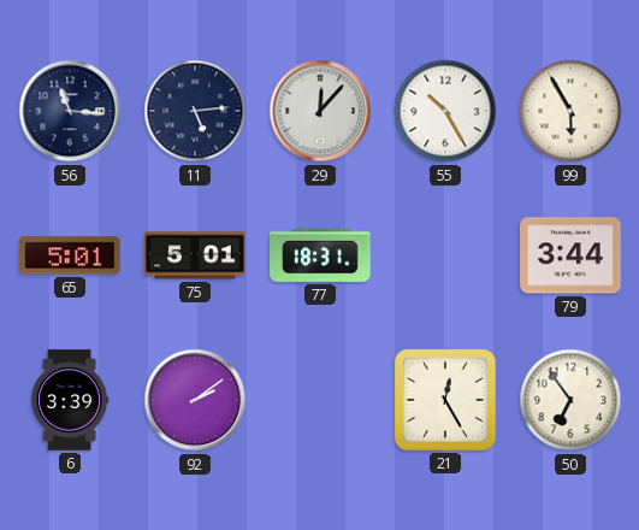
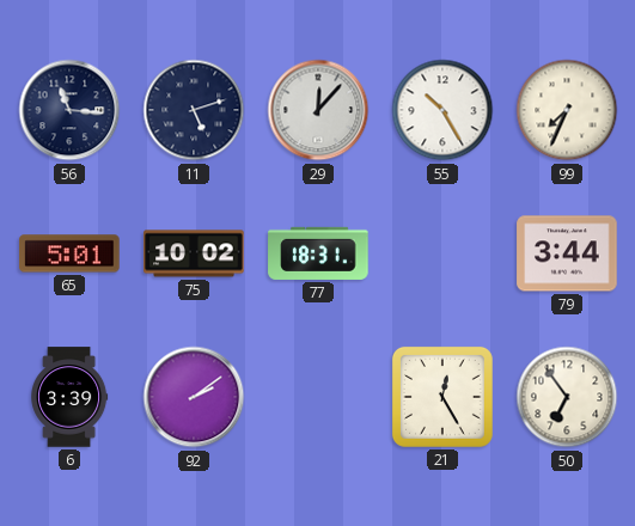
11: 5:14 -> 5:12
99: 5:55 -> 7:34
75: 5:01 -> 10:02
